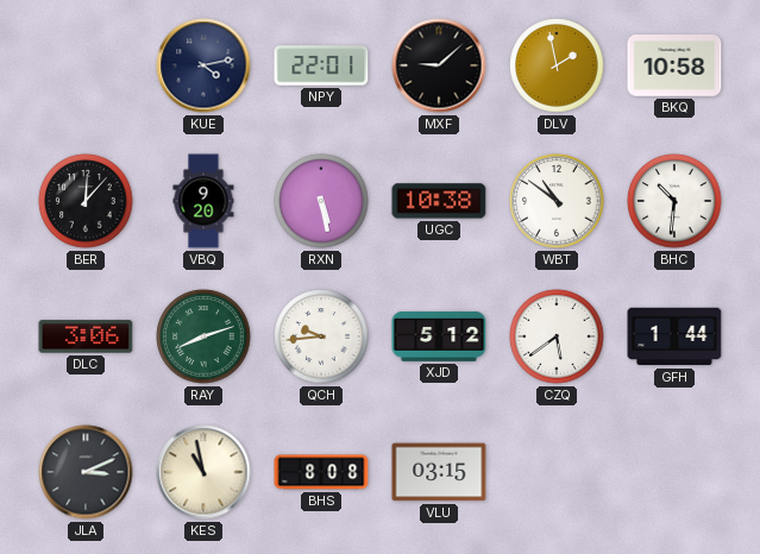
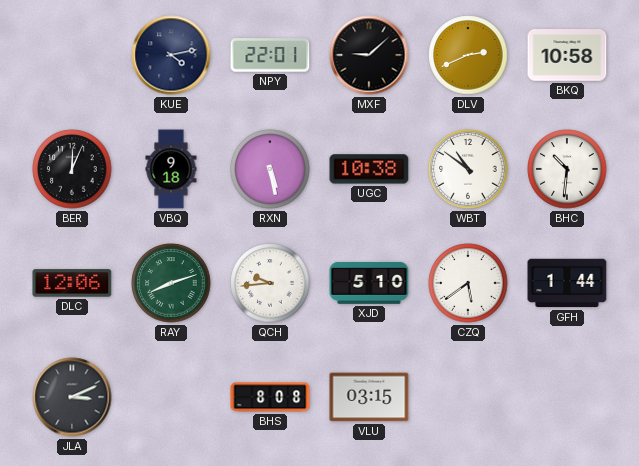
DLV: 1:58 -> 2:41
BER: 12:07 -> 12:04
VBQ: 9:20 -> 9:18
DLC: 3:06 -> 12:06
XJD: 5:12 -> 5:10
KES: 10:58 -> none
